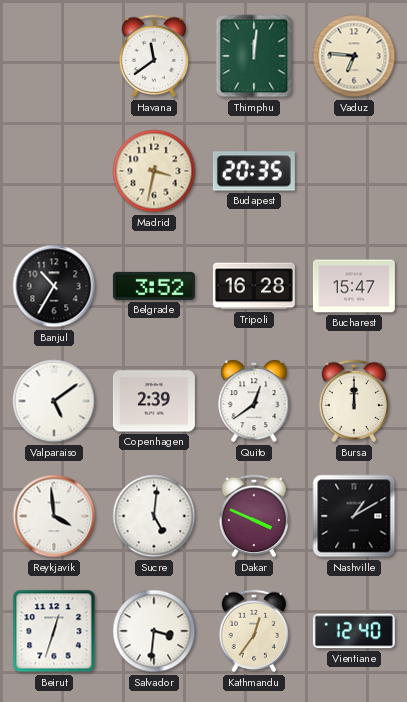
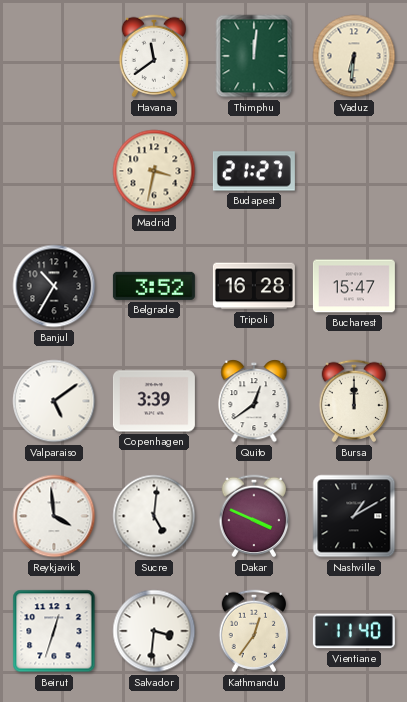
Vaduz: 6:46 -> 6:31
Budapest: 20:35 -> 21:27
Copenhagen: 2:39 -> 3:39
Vientiane: 12:40 -> 11:40
